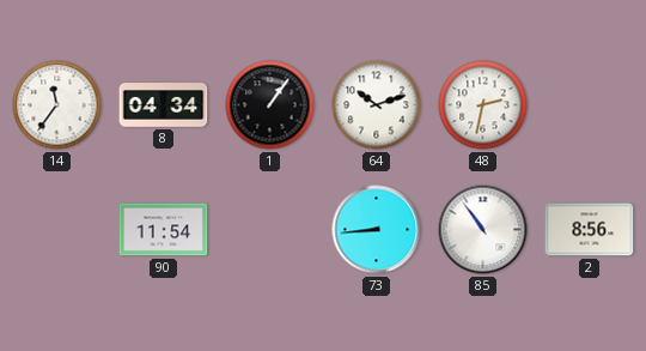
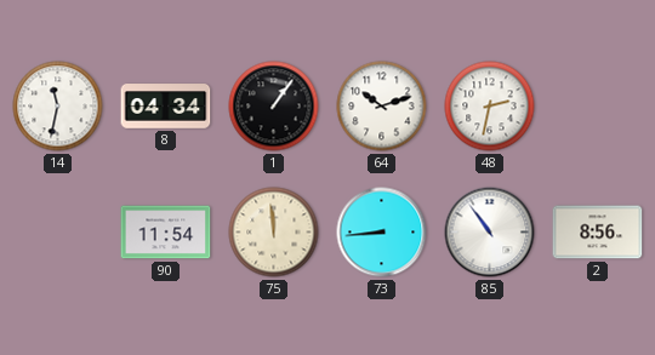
14: 11:36 -> 11:32
75: none -> 11:59
